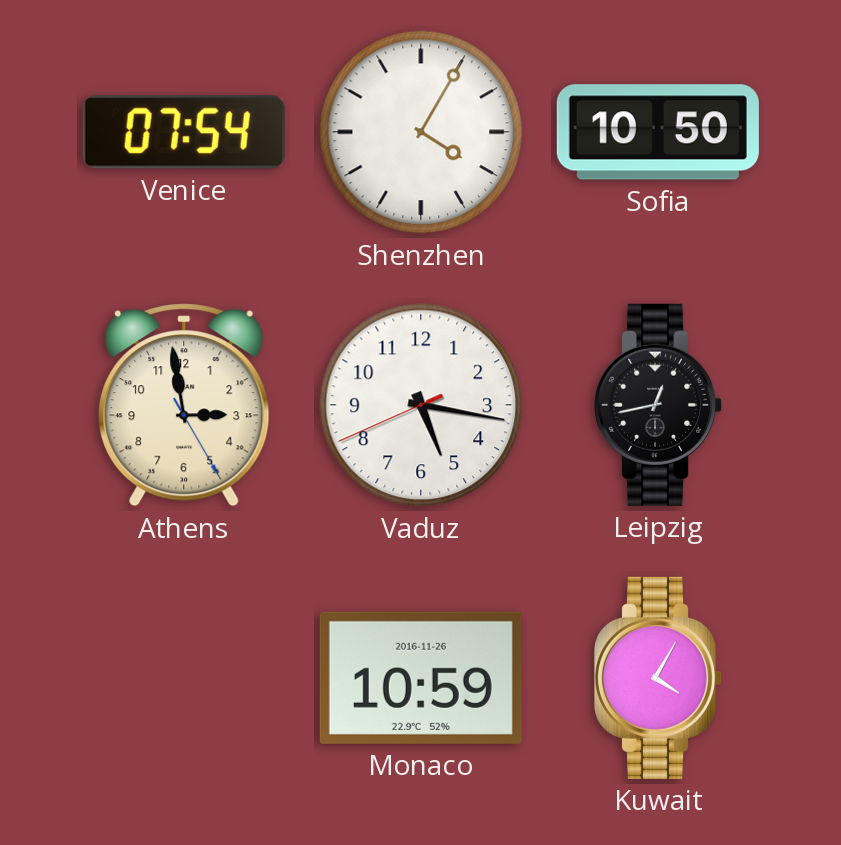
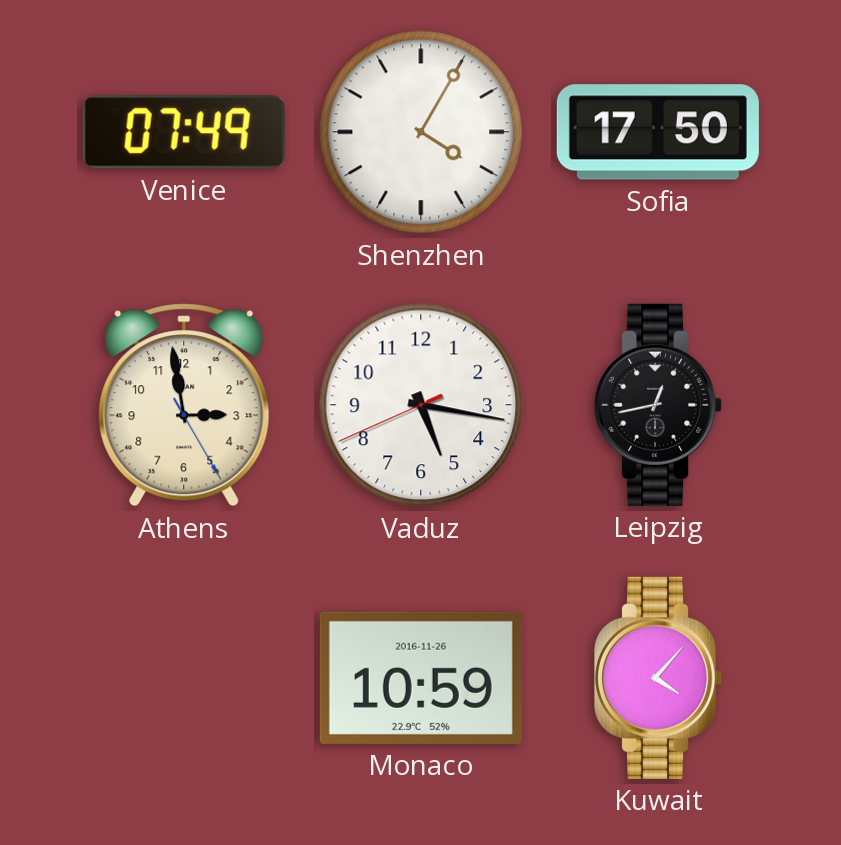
Venice: 07:54 -> 07:49
Sofia: 10:50 -> 17:50
Kuwait: 4:05 -> 4:07
